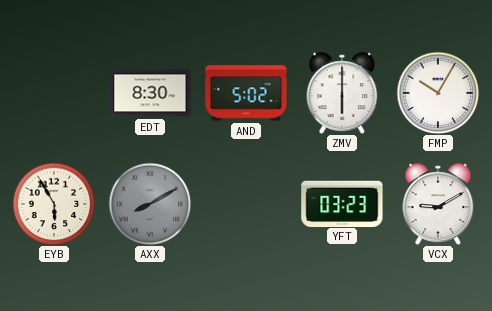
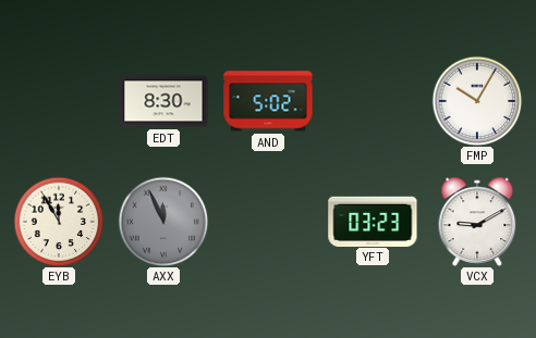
ZMV: 6:00 -> none
EYB: 5:55 -> 11:55
AXX: 8:10 -> 11:56
